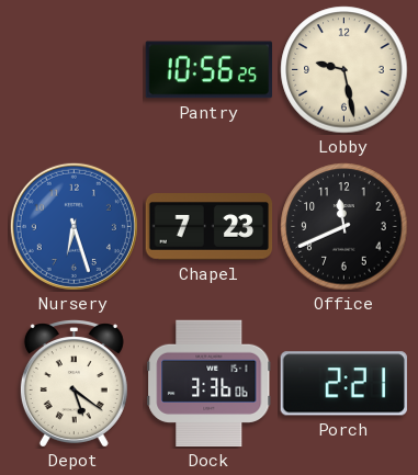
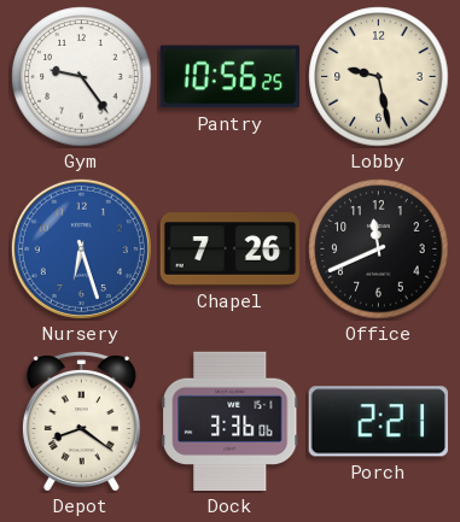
Gym: none -> 9:24
Chapel: 7:23 -> 7:26
Depot: 5:21 -> 8:21
